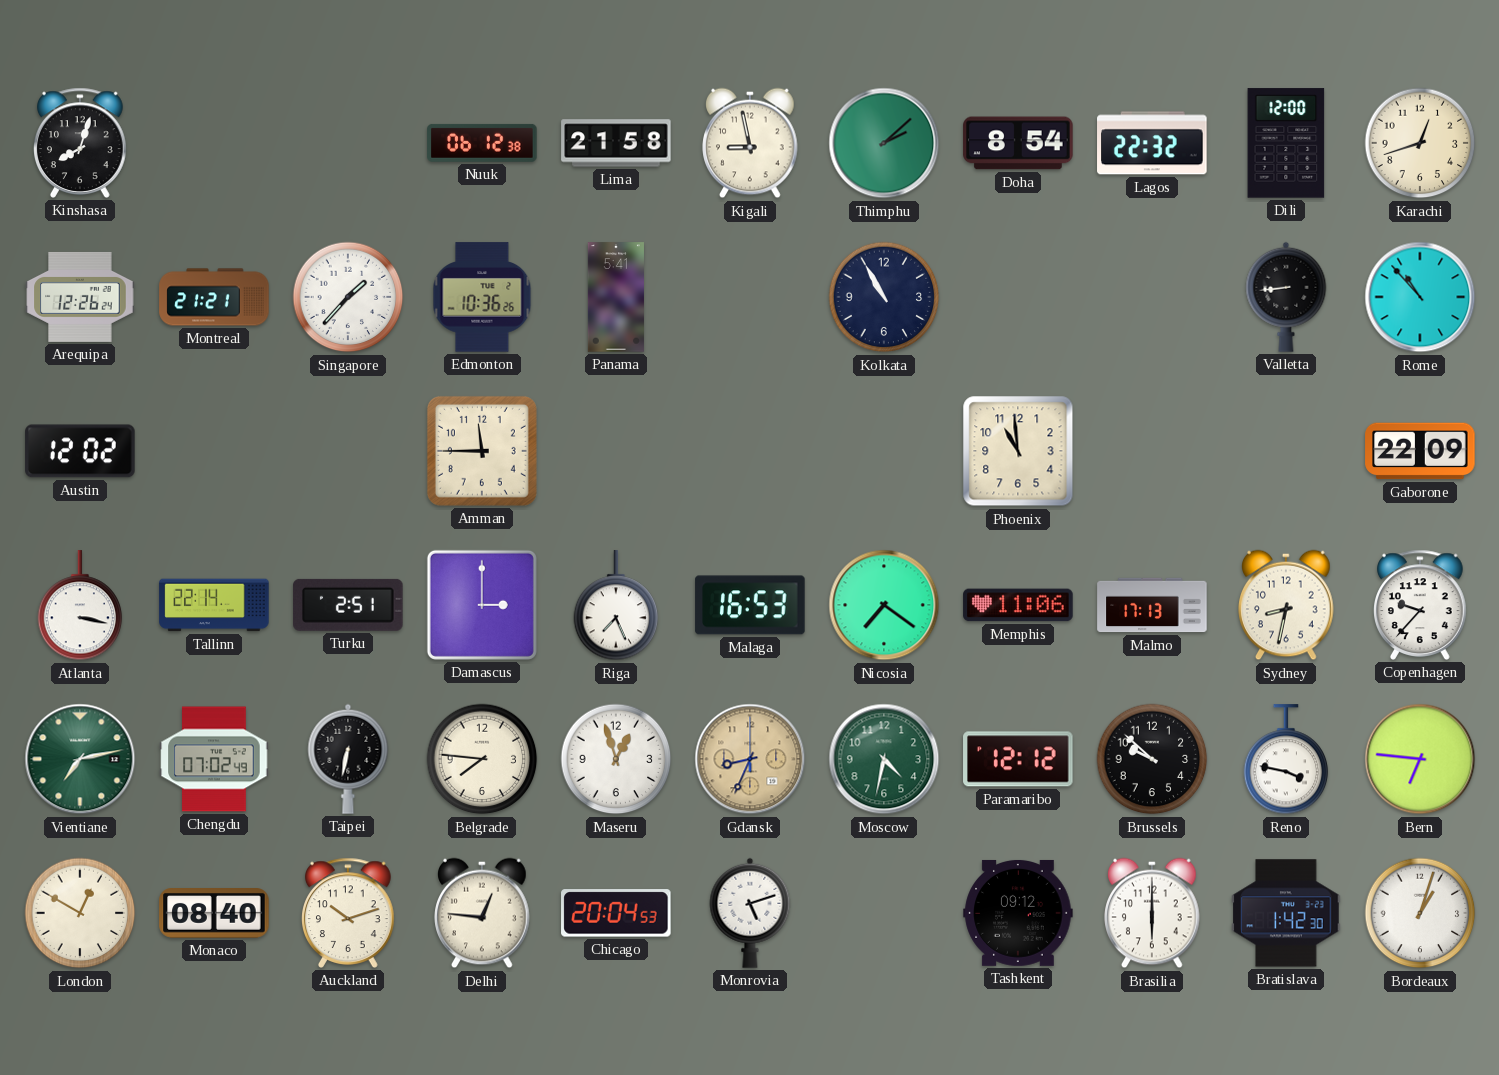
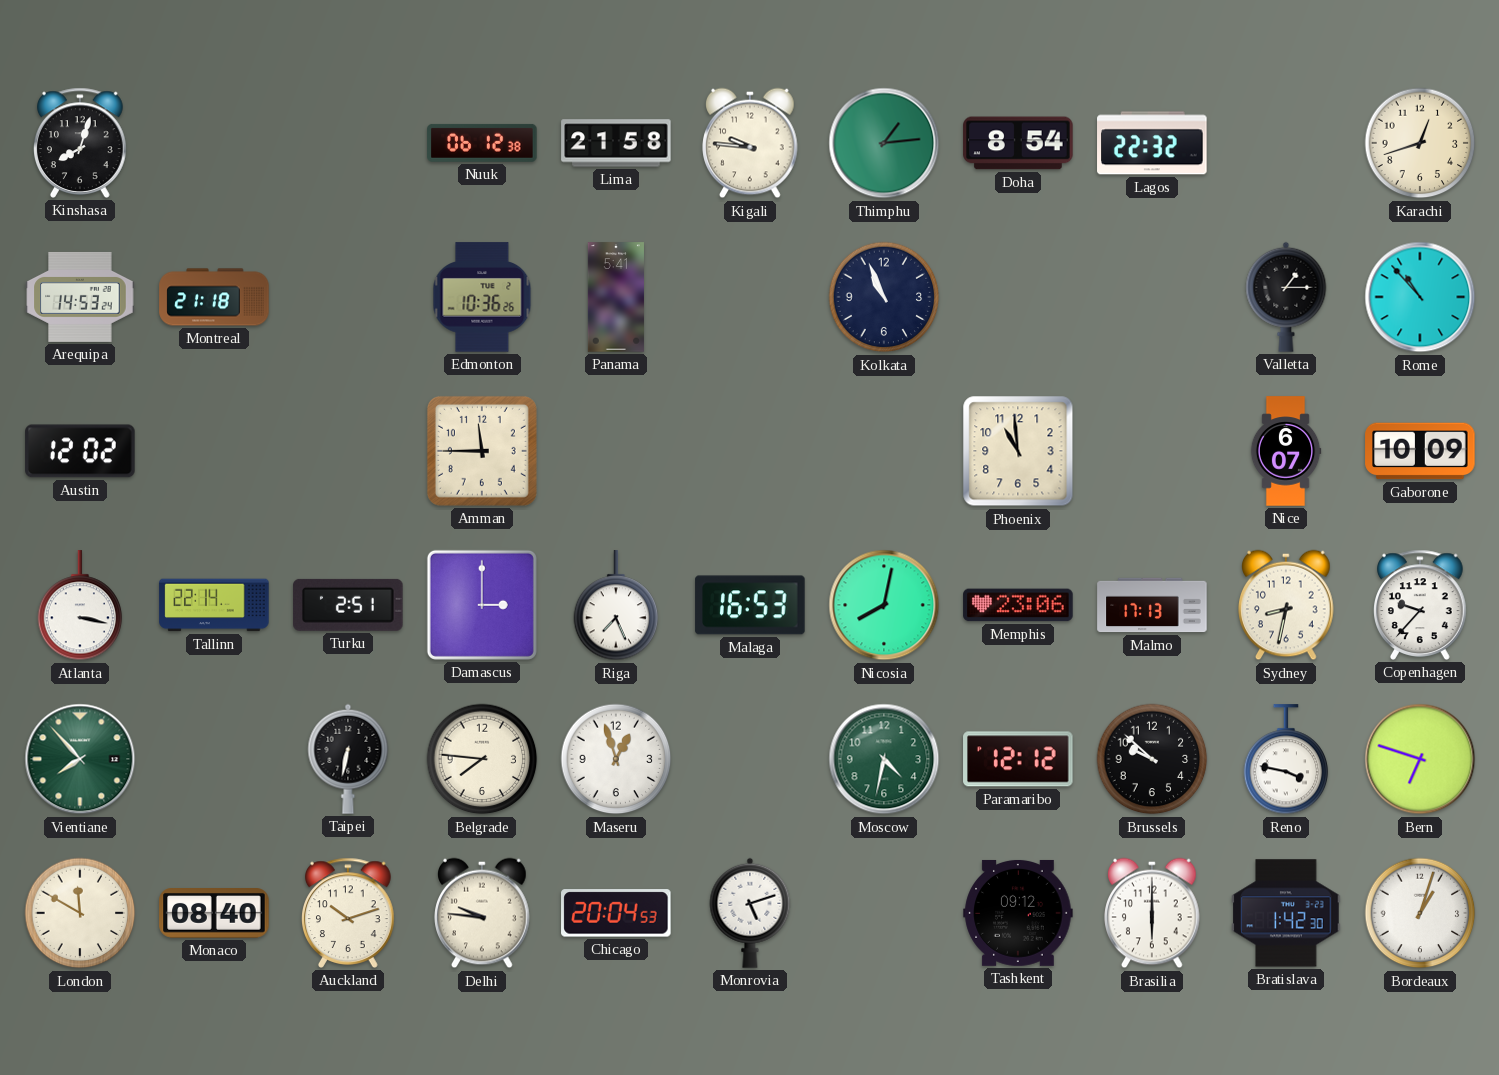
Kigali: 8:58 -> 9:46
Thimphu: 2:08 -> 1:14
Dili: 12:00 -> none
Arequipa: 12:26 -> 14:53
Montreal: 21:21 -> 21:18
Singapore: 1:37 -> none
Kolkata: 10:55 -> 10:56
Valletta: 8:44 -> 1:15
Nice: none -> 6:07
Gaborone: 22:09 -> 10:09
Nicosia: 7:21 -> 8:02
Memphis: 11:06 -> 23:06
Vientiane: 7:13 -> 7:53
Chengdu: 07:02 -> none
Gdansk: 8:34 -> none
Bern: 6:46 -> 6:48
London: 12:50 -> 11:50
Delhi: 12:46 -> 9:46
